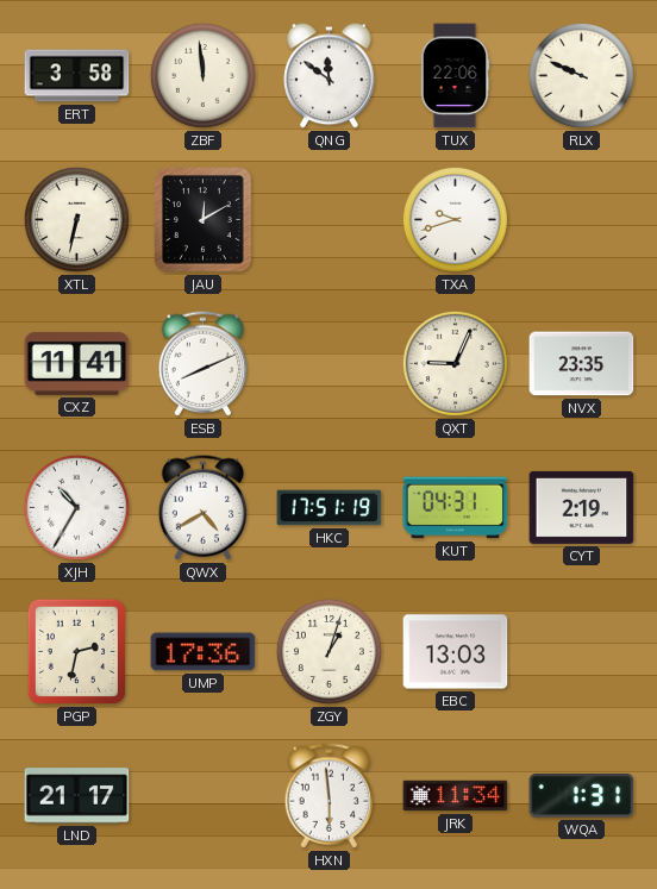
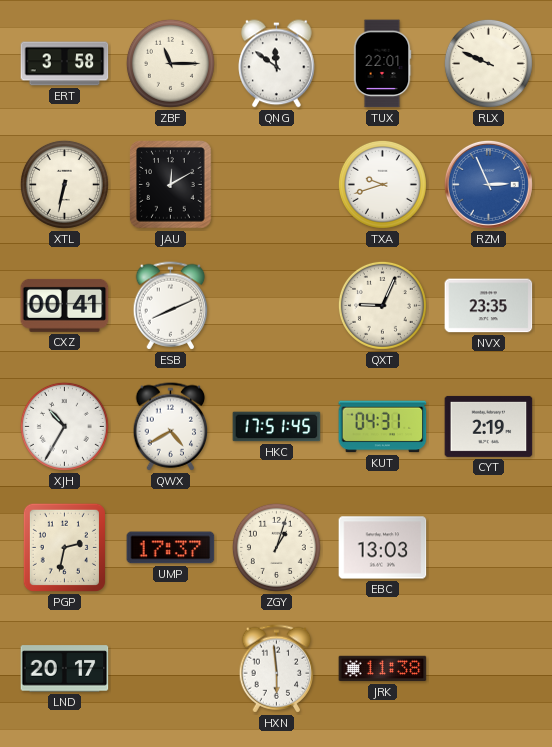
ZBF: 11:59 -> 11:15
TUX: 22:06 -> 22:01
RZM: none -> 2:56
CXZ: 11:41 -> 00:41
HKC: 17:51:19 -> 17:51:45
UMP: 17:36 -> 17:37
LND: 21:17 -> 20:17
JRK: 11:34 -> 11:38
WQA: 1:31 -> none
